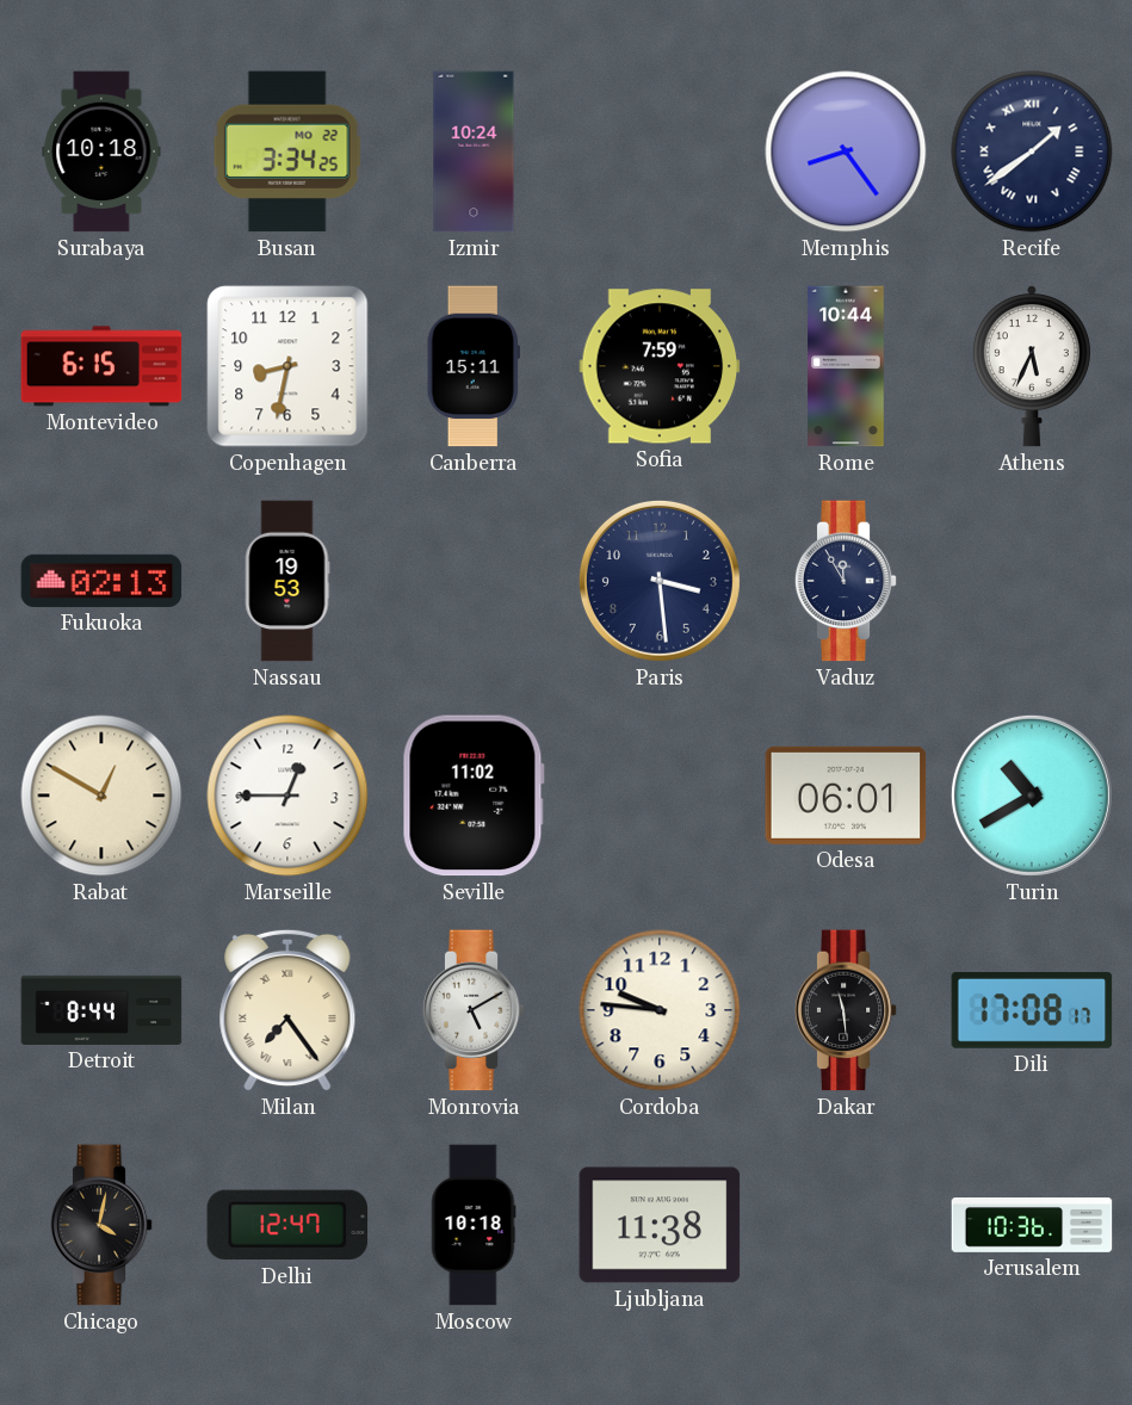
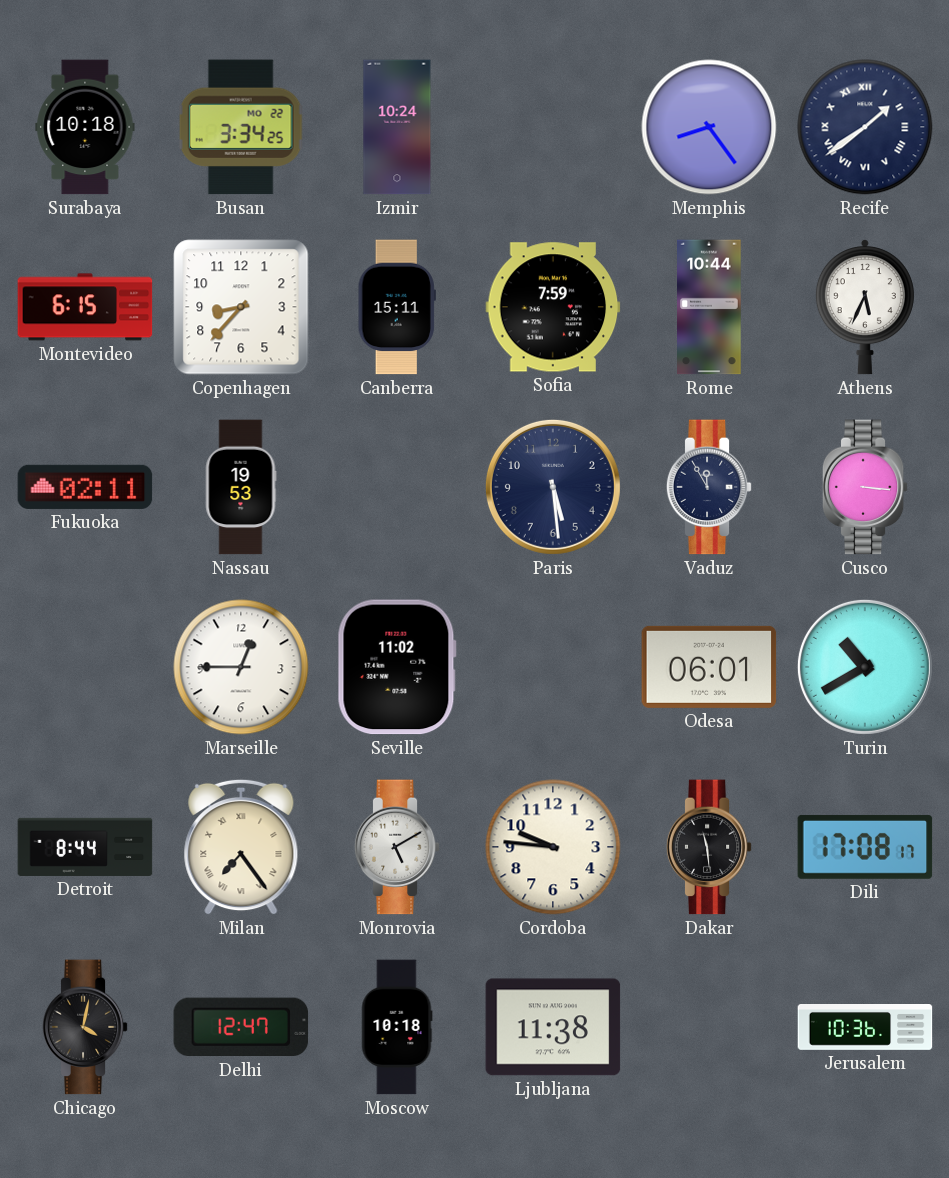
Copenhagen: 8:32 -> 8:37
Fukuoka: 02:13 -> 02:11
Paris: 3:29 -> 5:29
Cusco: none -> 3:16
Rabat: 12:50 -> none
